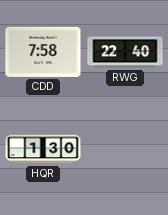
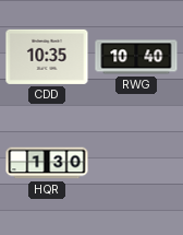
CDD: 7:58 -> 10:35
RWG: 22:40 -> 10:40
